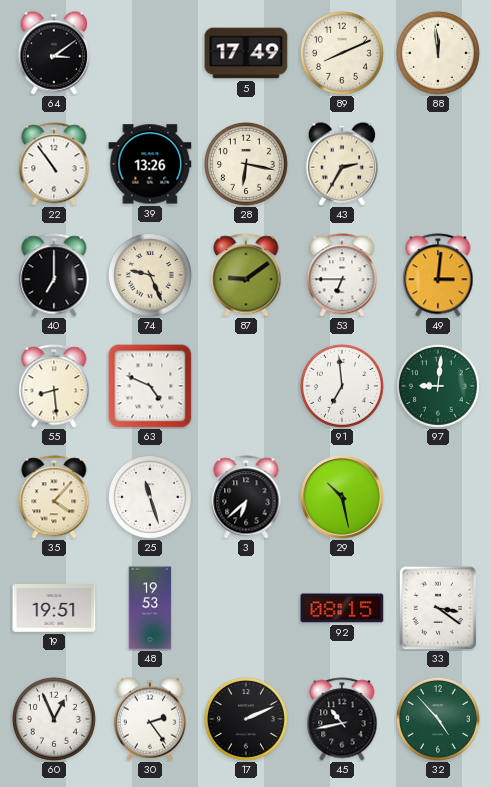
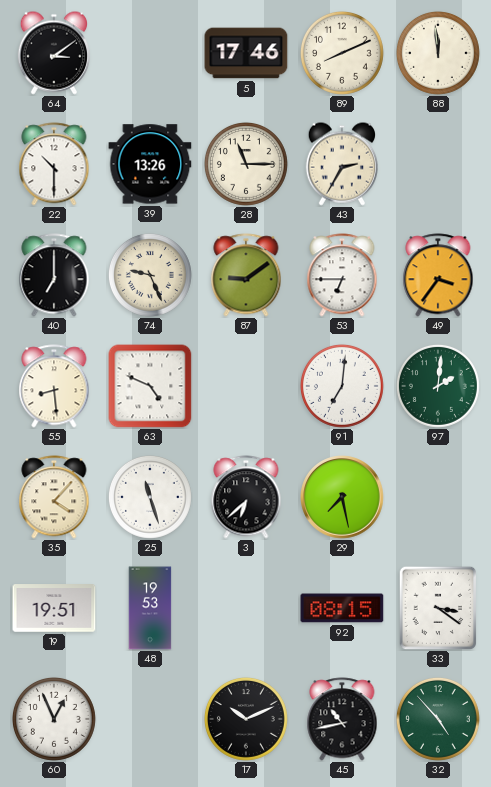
5: 17:49 -> 17:46
22: 10:54 -> 10:30
28: 6:17 -> 11:15
49: 3:01 -> 3:36
91: 6:59 -> 7:01
97: 9:01 -> 2:01
29: 10:28 -> 7:28
30: 2:24 -> none
17: 2:11 -> 10:11
